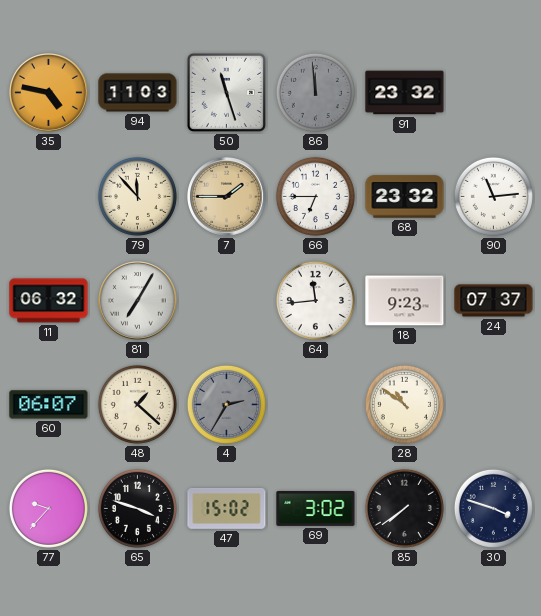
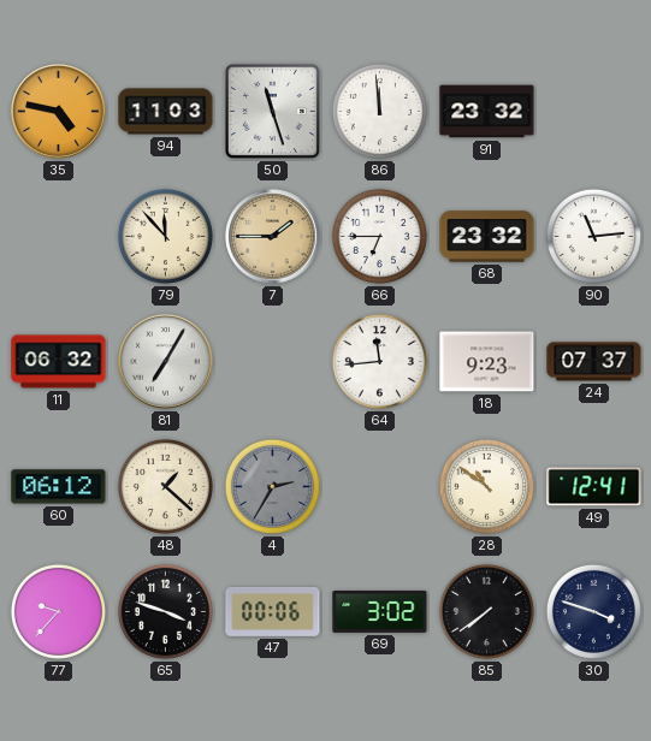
86 dial: grey -> white
60: 06:07 -> 06:12
49: none -> 12:41
47: 15:02 -> 00:06
